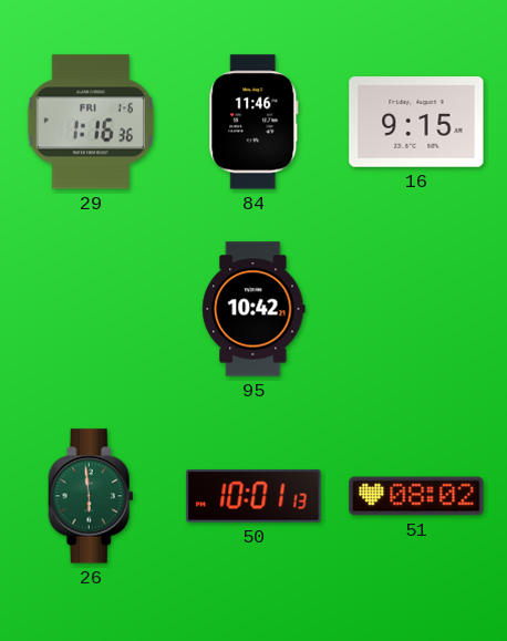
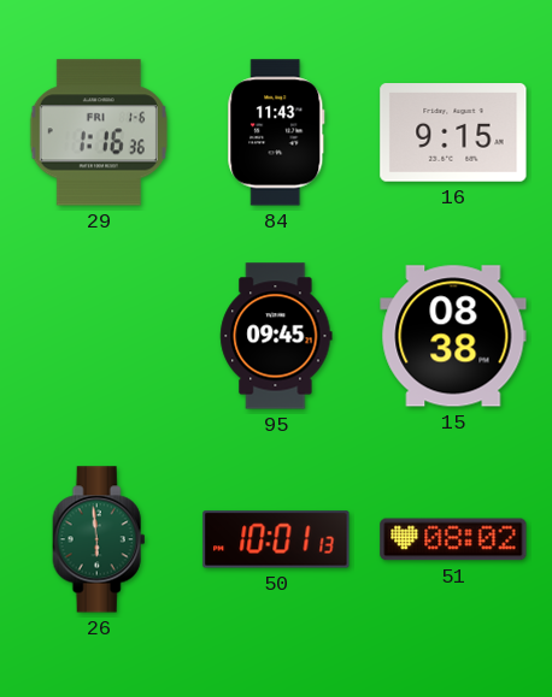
84: 11:46 -> 11:43
95: 10:42 -> 09:45
15: none -> 08:38
